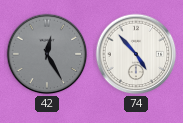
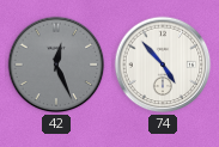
42: 12:25 -> 12:26
